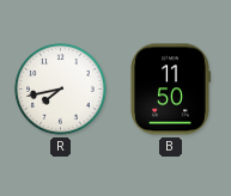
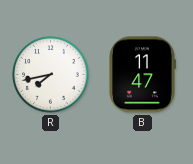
B: 11:50 -> 11:47
